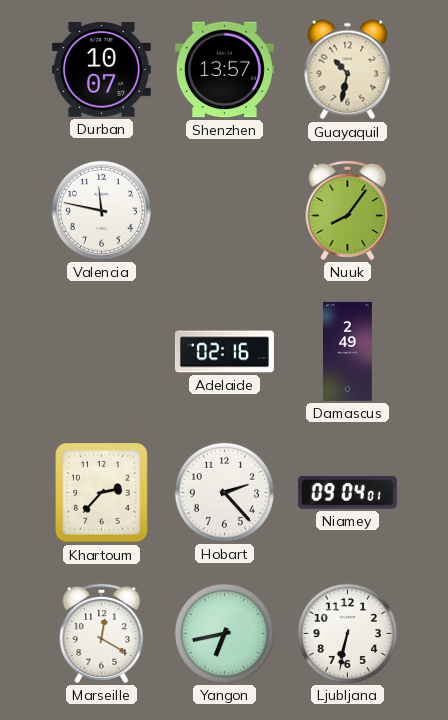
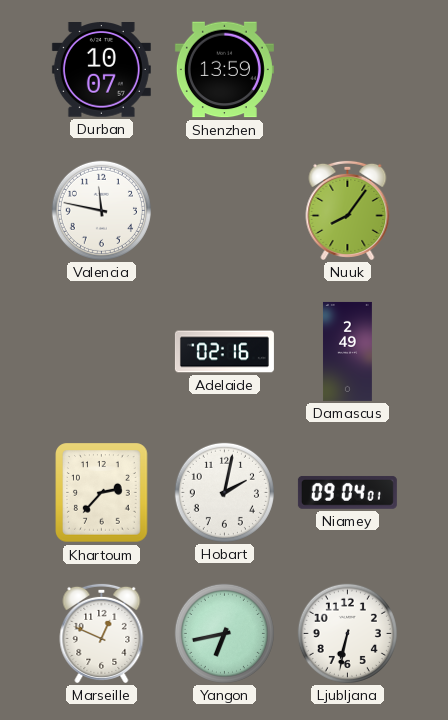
Shenzhen: 13:57 -> 13:59
Guayaquil: 10:32 -> none
Hobart: 2:23 -> 2:02
Marseille: 12:20 -> 12:49
